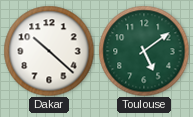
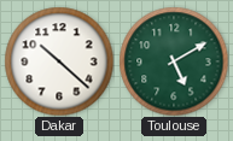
Toulouse: 5:09 -> 5:10
